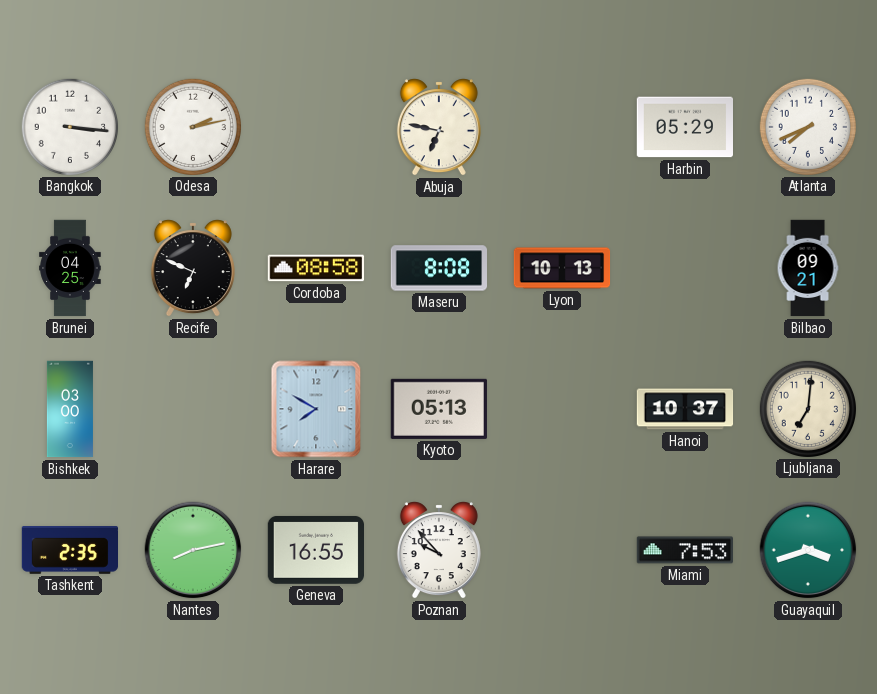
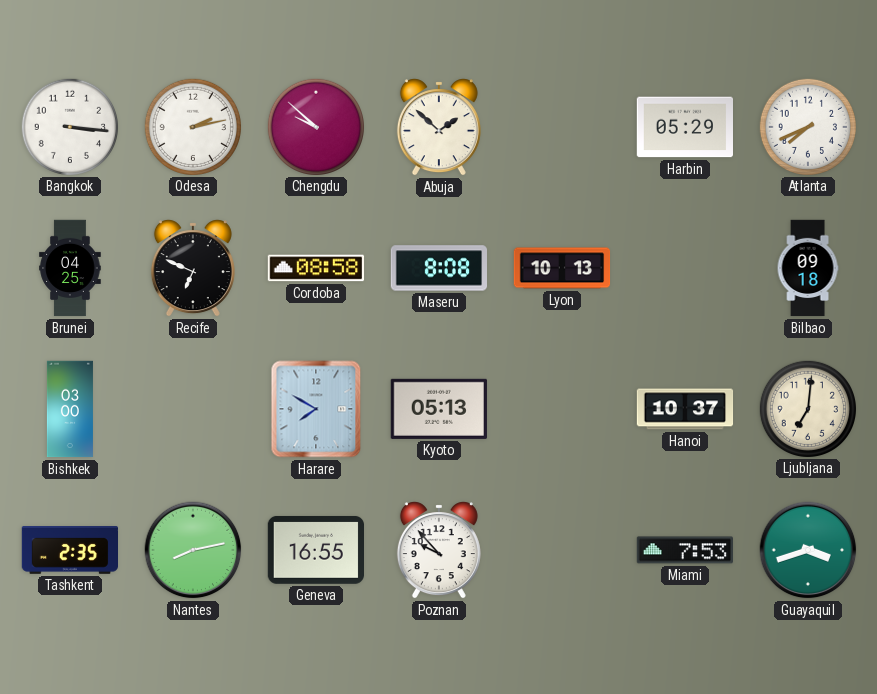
Chengdu: none -> 9:52
Abuja: 6:47 -> 1:52
Bilbao: 09:21 -> 09:18
